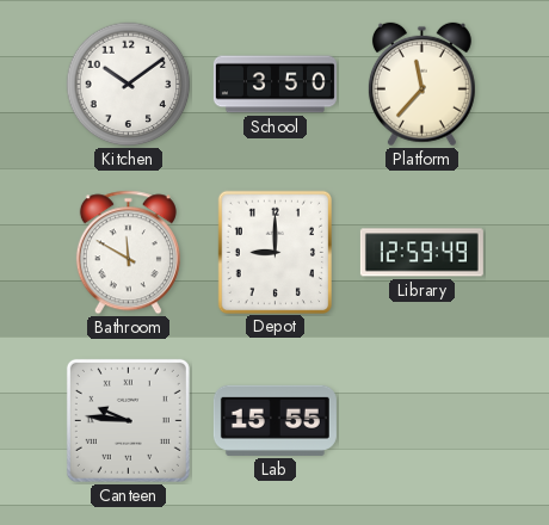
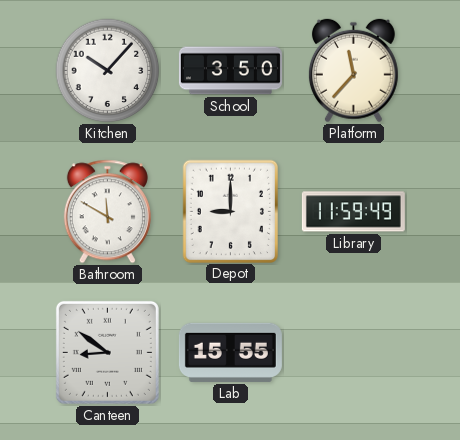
Kitchen: 10:09 -> 10:07
Library: 12:59 -> 11:59
Canteen: 9:46 -> 8:51
